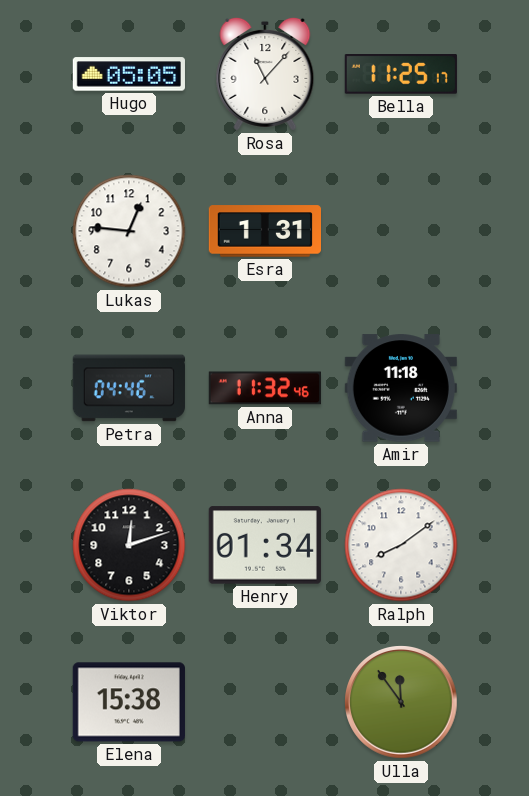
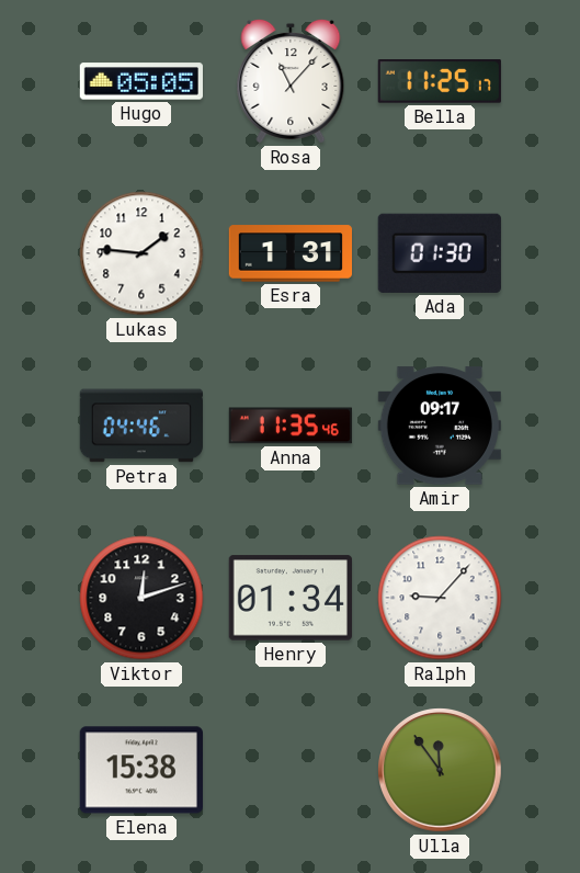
Lukas: 12:46 -> 1:46
Ada: none -> 01:30
Anna: 11:32 -> 11:35
Amir: 11:18 -> 09:17
Ralph: 8:09 -> 9:07
